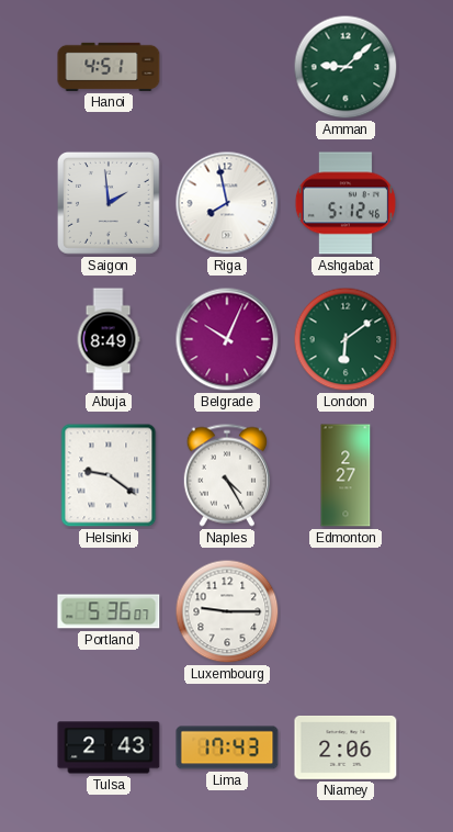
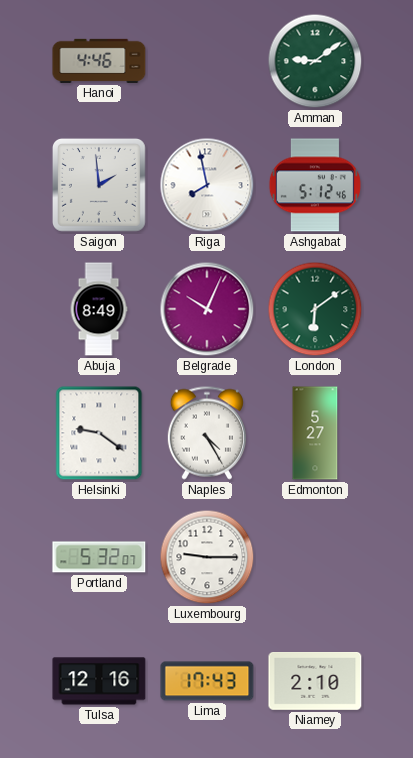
Hanoi: 4:51 -> 4:46
Amman: 9:08 -> 9:09
Edmonton: 2:27 -> 5:27
Portland: 5:36 -> 5:32
Tulsa: 2:43 -> 12:16
Niamey: 2:06 -> 2:10
